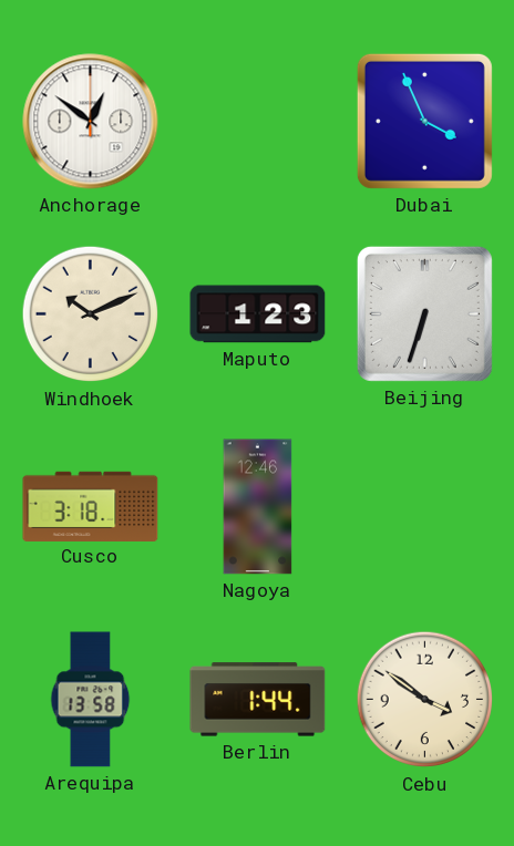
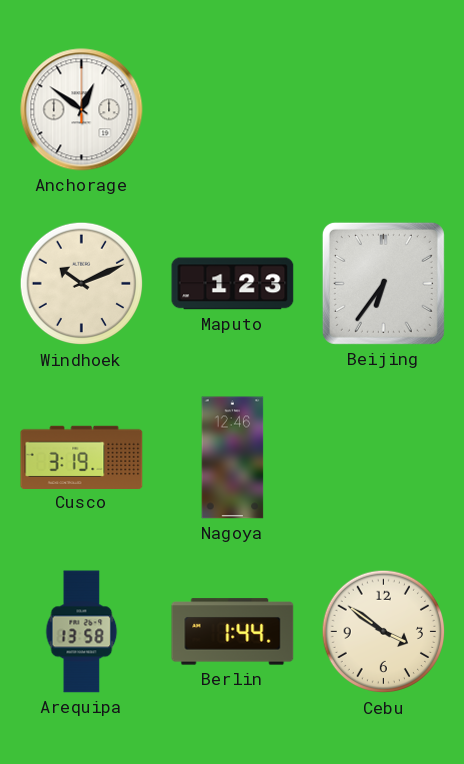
Dubai: 3:56 -> none
Beijing: 6:33 -> 6:36
Cusco: 3:18 -> 3:19
